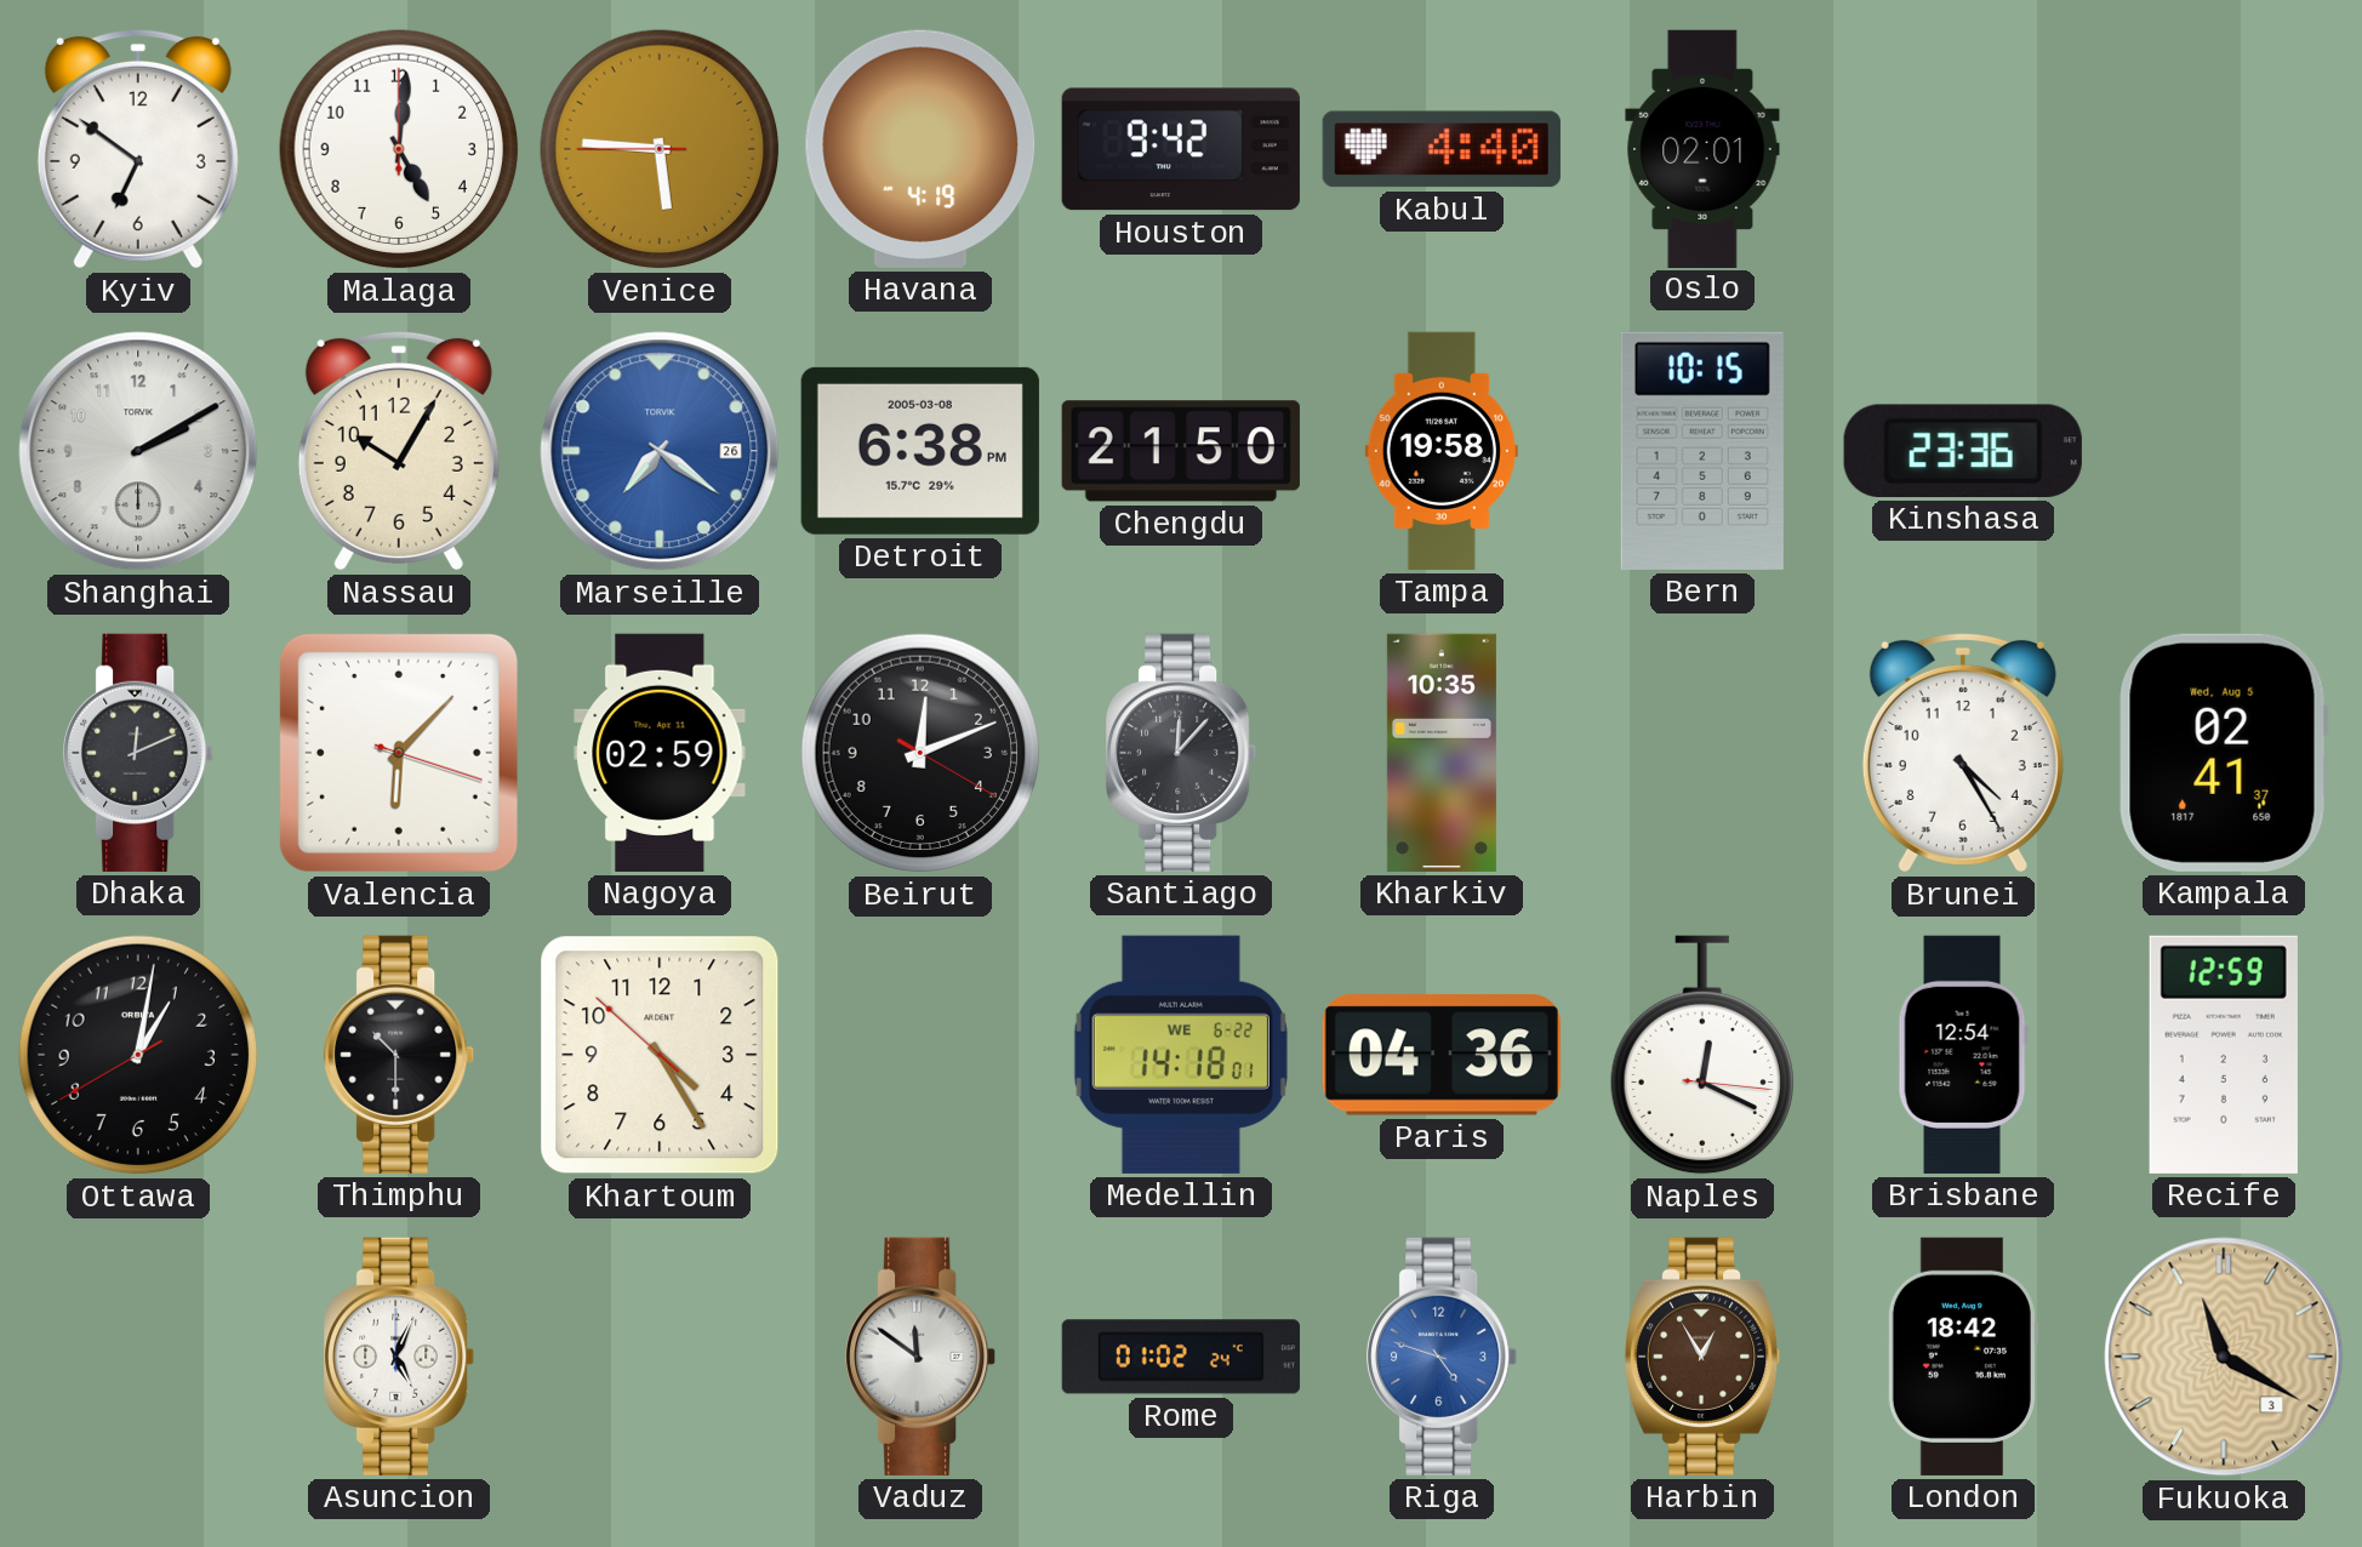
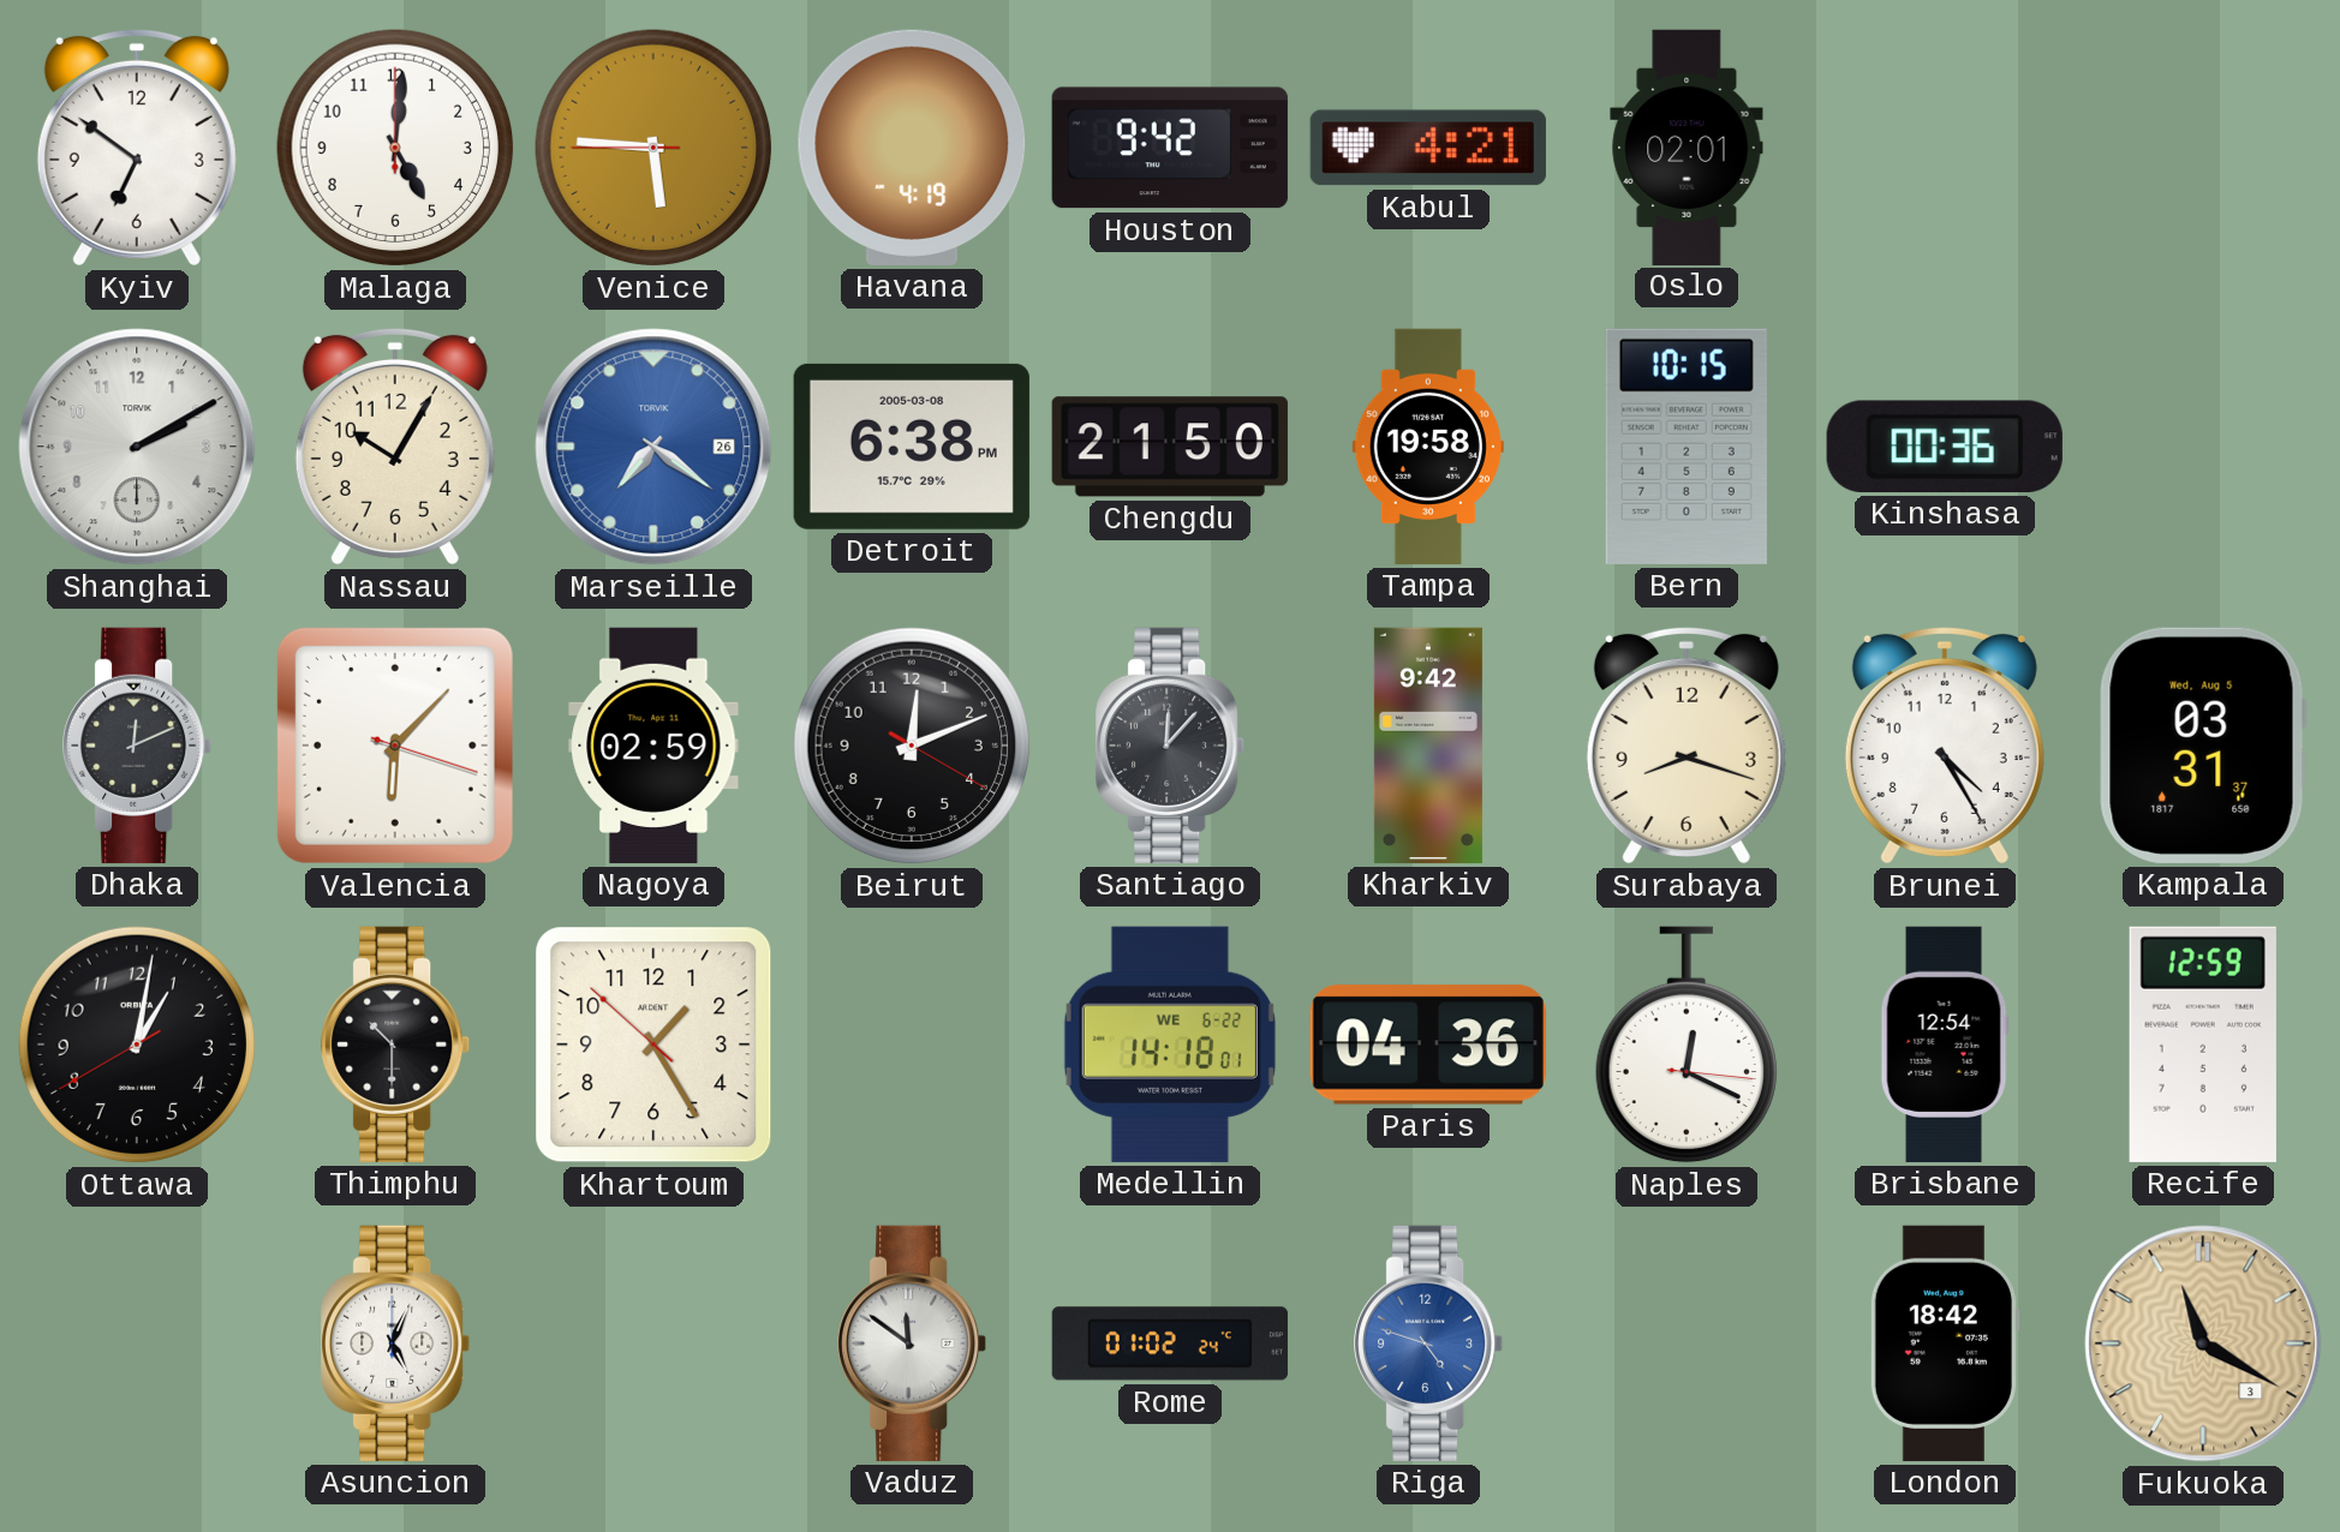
Kabul: 4:40 -> 4:21
Kinshasa: 23:36 -> 00:36
Kharkiv: 10:35 -> 9:42
Surabaya: none -> 8:18
Kampala: 02:41 -> 03:31
Khartoum: 4:24 -> 1:24
Harbin: 12:55 -> none
